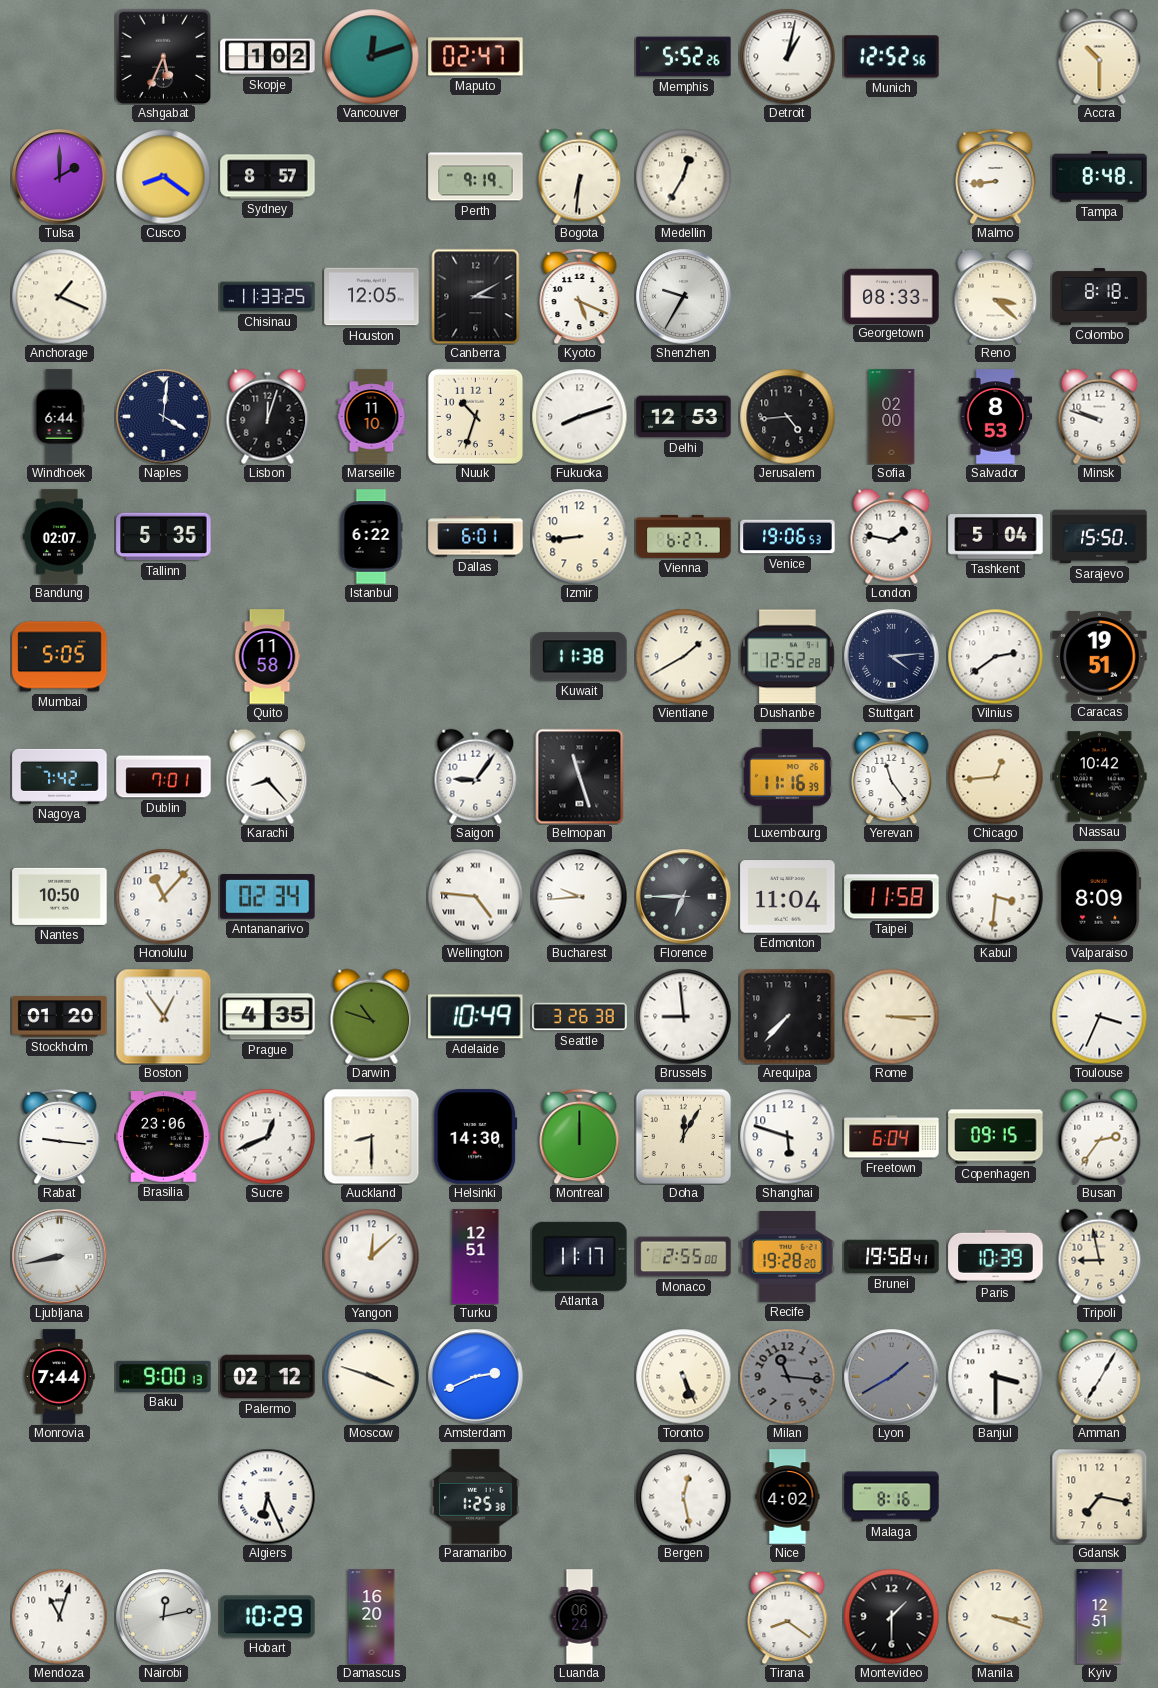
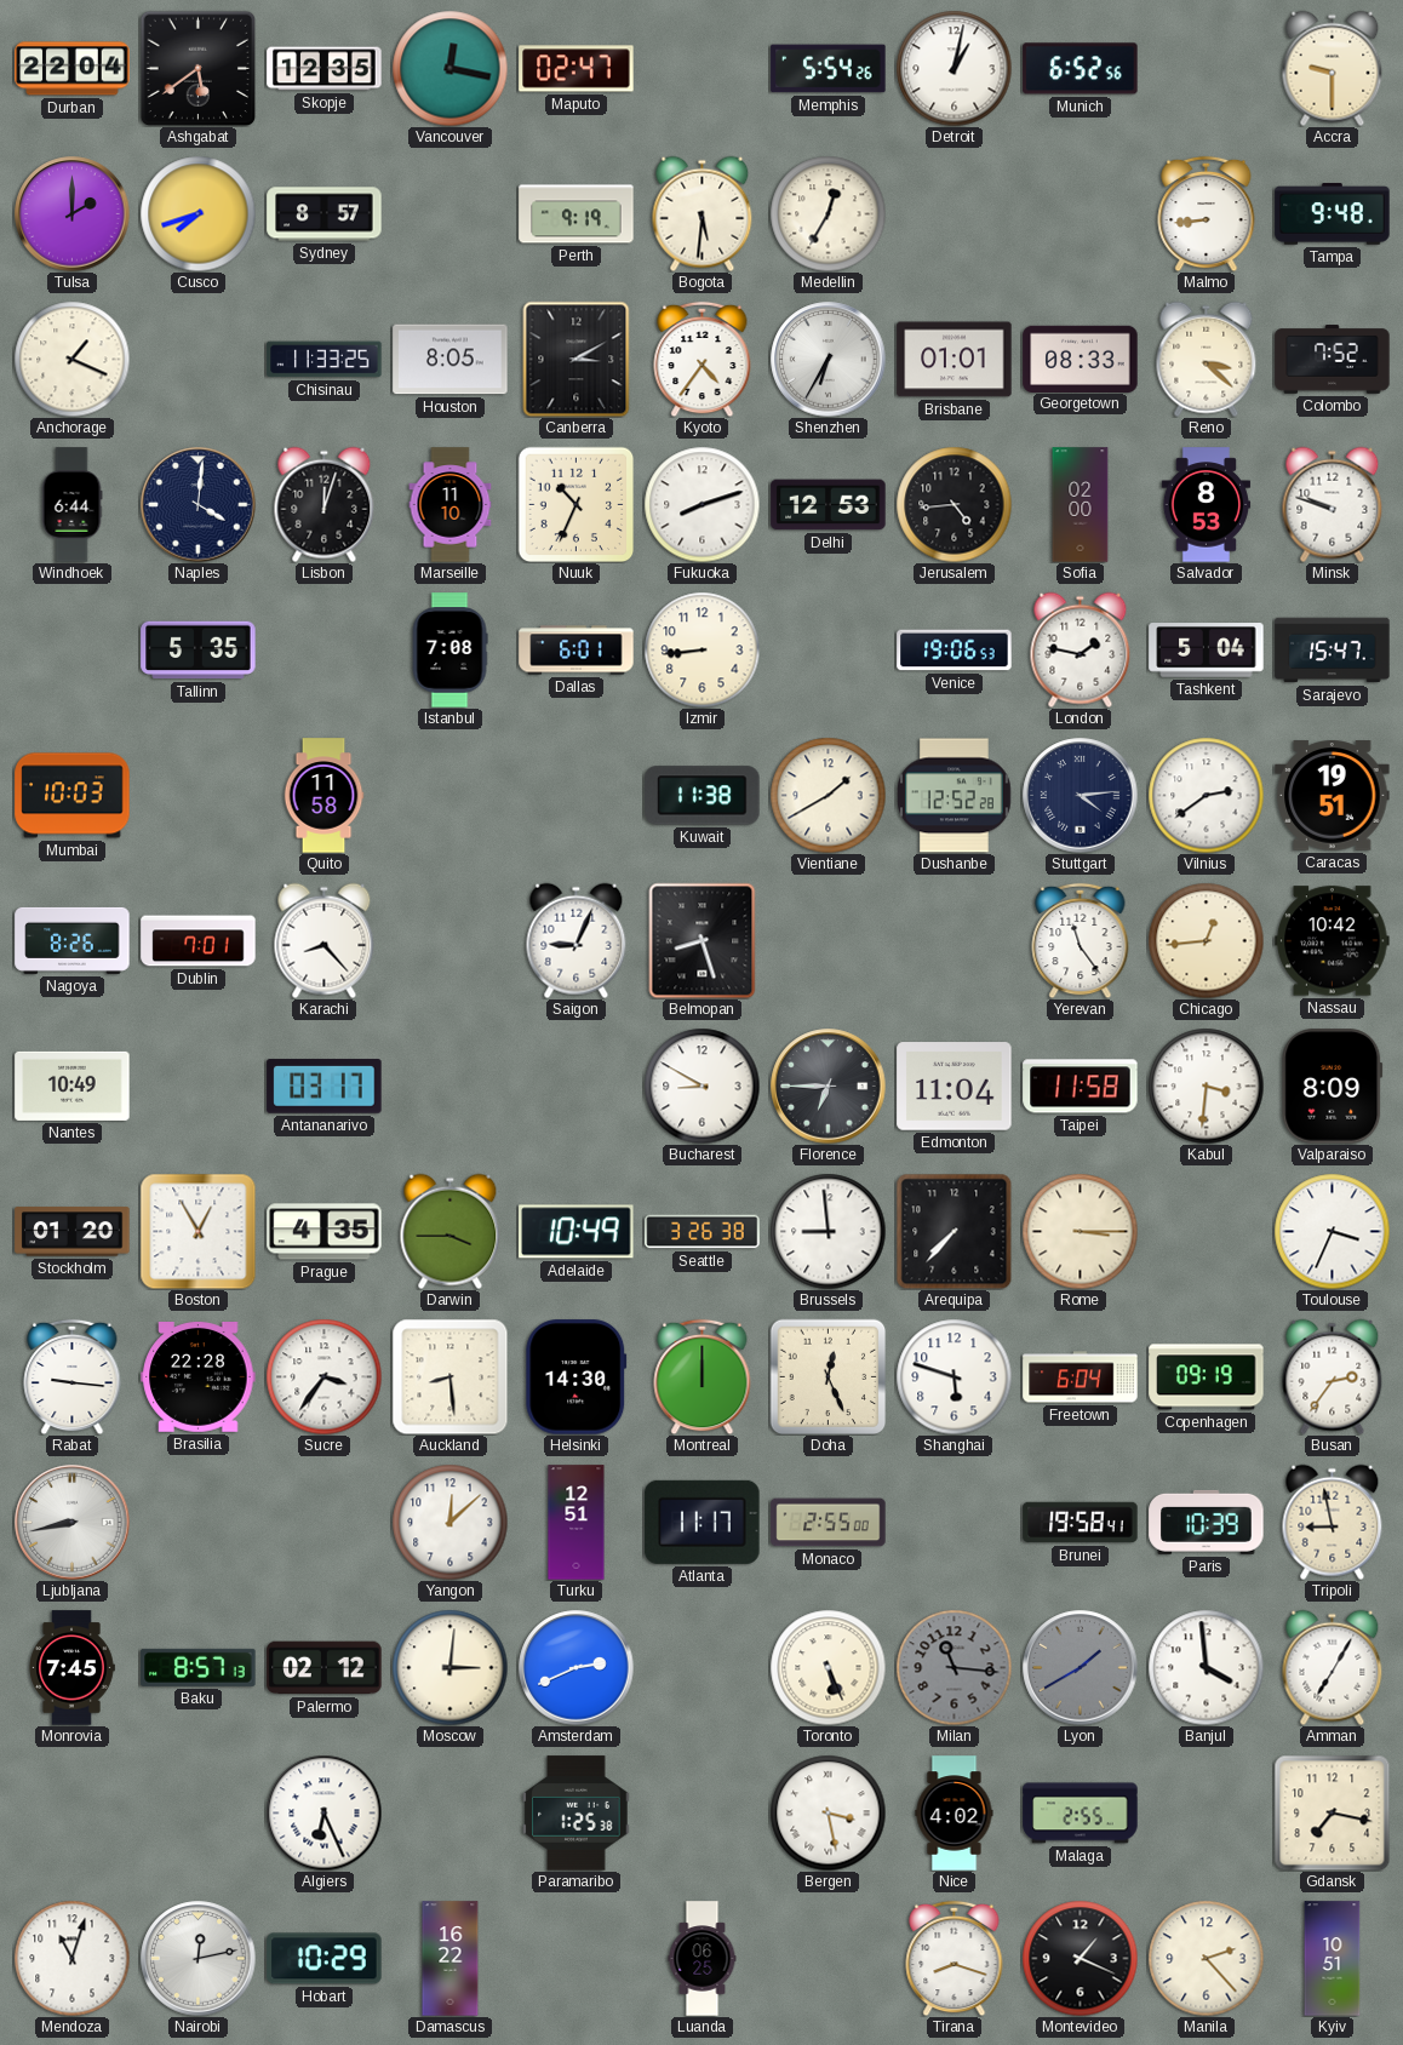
Durban: none -> 22:04
Ashgabat: 5:34 -> 5:39
Skopje: 1:02 -> 12:35
Vancouver: 12:12 -> 12:17
Memphis: 5:52 -> 5:54
Munich: 12:52 -> 6:52
Accra: 10:30 -> 9:30
Cusco: 8:21 -> 7:42
Bogota: 6:31 -> 5:31
Tampa: 8:48 -> 9:48
Houston: 12:05 -> 8:05
Kyoto: 5:19 -> 4:36
Shenzhen: 9:35 -> 6:35
Brisbane: none -> 01:01
Colombo: 8:18 -> 7:52
Nuuk: 10:33 -> 10:34
Bandung: 02:07 -> none
Istanbul: 6:22 -> 7:08
Vienna: 6:27 -> none
Sarajevo: 15:50 -> 15:47
Mumbai: 5:05 -> 10:03
Nagoya: 7:42 -> 8:26
Saigon: 9:06 -> 9:04
Belmopan: 11:27 -> 8:27
Luxembourg: 11:16 -> none
Nantes: 10:50 -> 10:49
Honolulu: 11:07 -> none
Antananarivo: 02:34 -> 03:17
Wellington: 4:46 -> none
Bucharest: 9:44 -> 8:50
Boston: 12:54 -> 12:55
Darwin: 10:48 -> 3:45
Brasilia: 23:06 -> 22:28
Sucre: 12:41 -> 3:36
Auckland: 8:30 -> 8:29
Doha: 12:05 -> 12:26
Copenhagen: 09:15 -> 09:19
Recife: 19:28 -> none
Monrovia: 7:44 -> 7:45
Baku: 9:00 -> 8:57
Moscow: 3:48 -> 3:01
Banjul: 3:30 -> 3:59
Bergen: 12:28 -> 3:28
Malaga: 8:16 -> 2:55
Damascus: 16:20 -> 16:22
Luanda: 06:24 -> 06:25
Tirana: 8:21 -> 8:18
Montevideo: 1:30 -> 1:19
Manila: 3:18 -> 2:23
Kyiv: 12:51 -> 10:51
